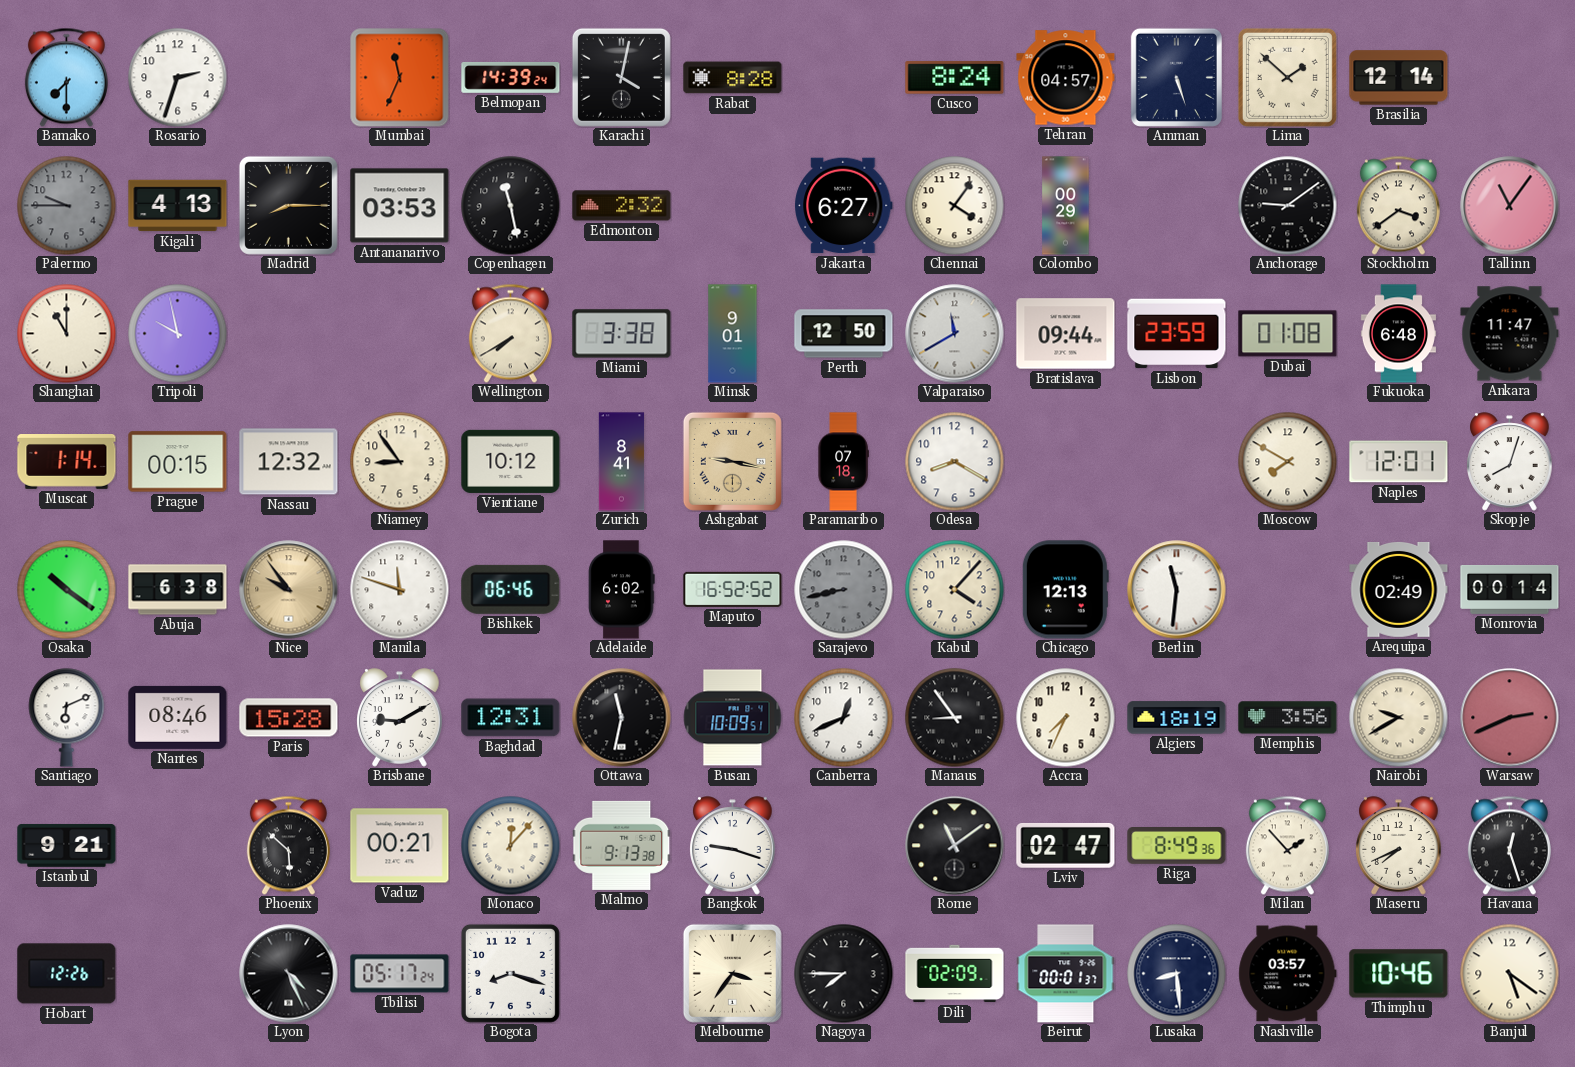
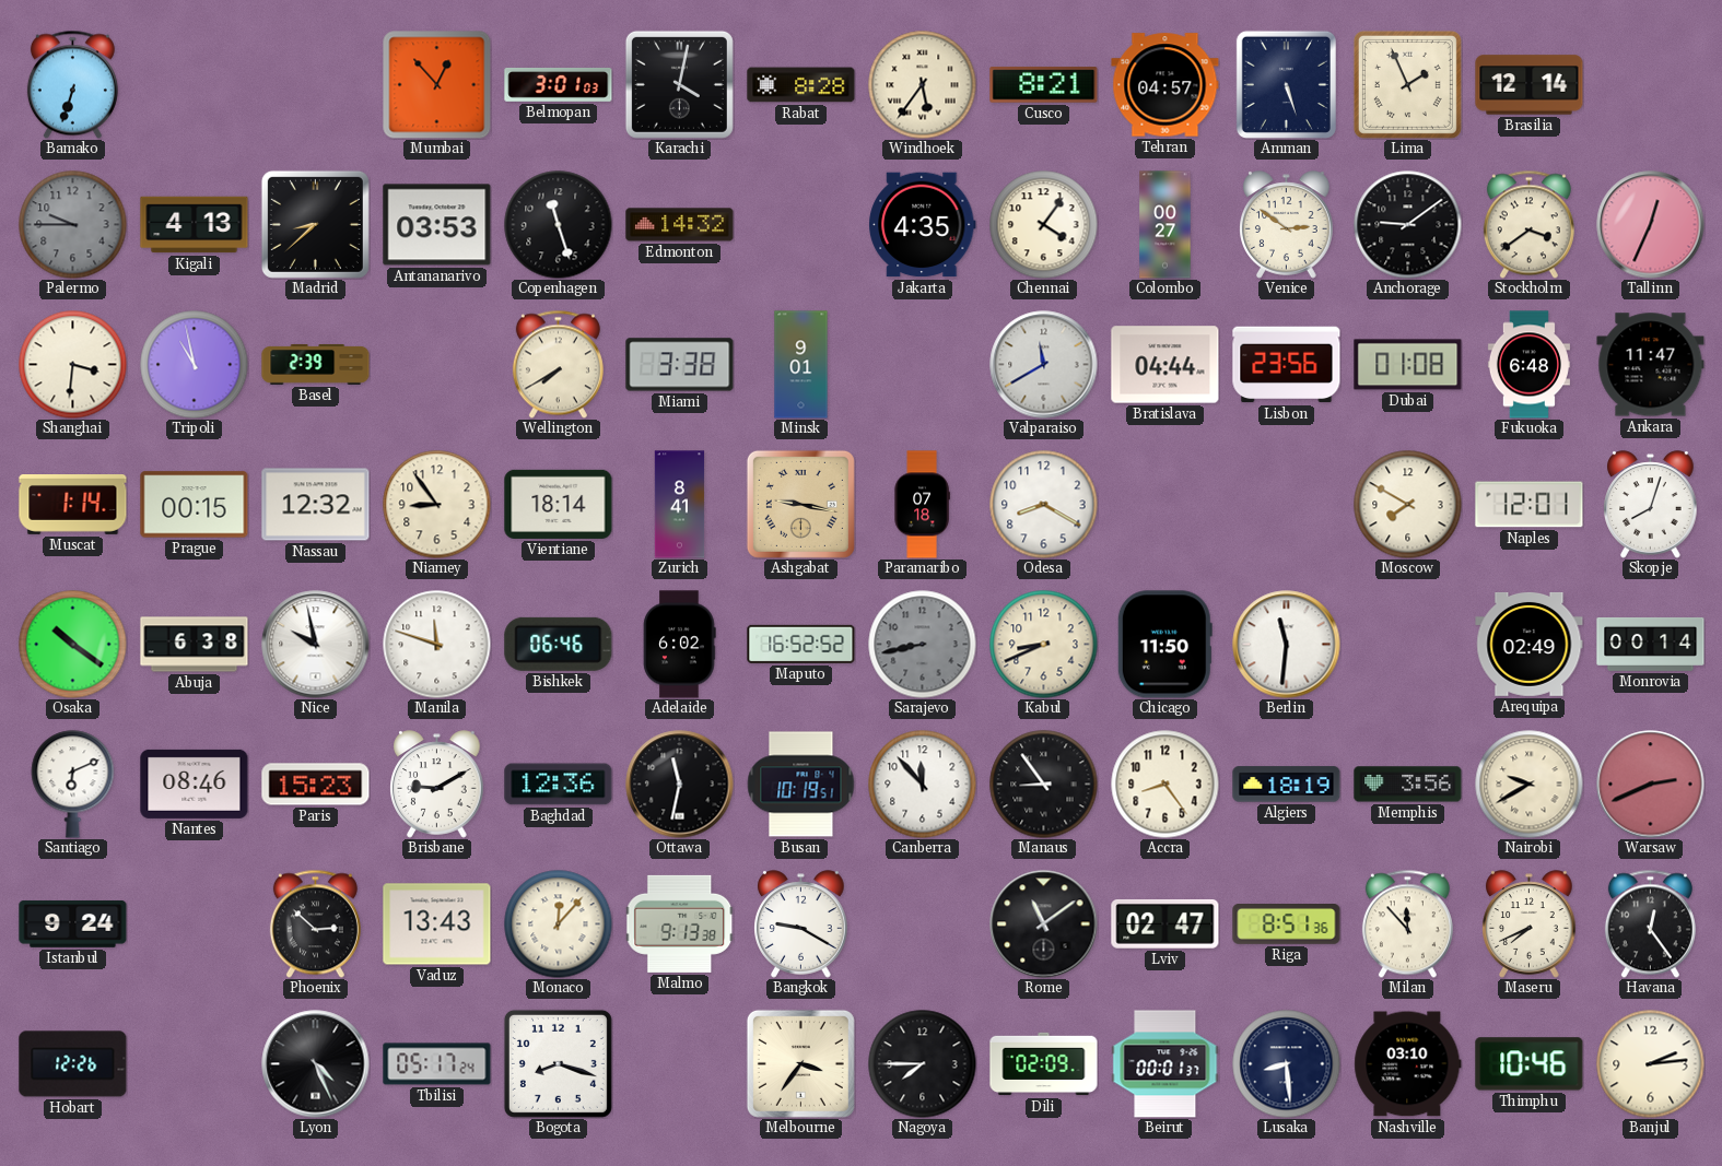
Bamako: 7:30 -> 6:33
Rosario: 2:33 -> none
Mumbai: 11:34 -> 12:53
Belmopan: 14:39 -> 3:01
Windhoek: none -> 5:36
Cusco: 8:24 -> 8:21
Lima: 1:52 -> 1:56
Madrid: 8:15 -> 8:38
Copenhagen: 11:28 -> 11:27
Edmonton: 2:32 -> 14:32
Jakarta: 6:27 -> 4:35
Colombo: 00:29 -> 00:27
Venice: none -> 2:51
Tallinn: 11:06 -> 12:34
Shanghai: 11:00 -> 3:31
Tripoli: 9:58 -> 10:58
Basel: none -> 2:39
Perth: 12:50 -> none
Bratislava: 09:44 -> 04:44
Lisbon: 23:59 -> 23:56
Vientiane: 10:12 -> 18:14
Nice: 9:54 -> 9:58
Nice dial: champagne -> white
Kabul: 4:07 -> 8:41
Chicago: 12:13 -> 11:50
Paris: 15:28 -> 15:23
Baghdad: 12:31 -> 12:36
Busan: 10:09 -> 10:19
Canberra: 12:41 -> 11:53
Accra: 7:34 -> 8:24
Istanbul: 9:21 -> 9:24
Phoenix: 5:52 -> 2:52
Vaduz: 00:21 -> 13:43
Bangkok: 9:18 -> 9:20
Riga: 8:49 -> 8:51
Milan: 1:53 -> 11:53
Havana: 12:27 -> 12:24
Nashville: 03:57 -> 03:10
Banjul: 5:21 -> 2:14
